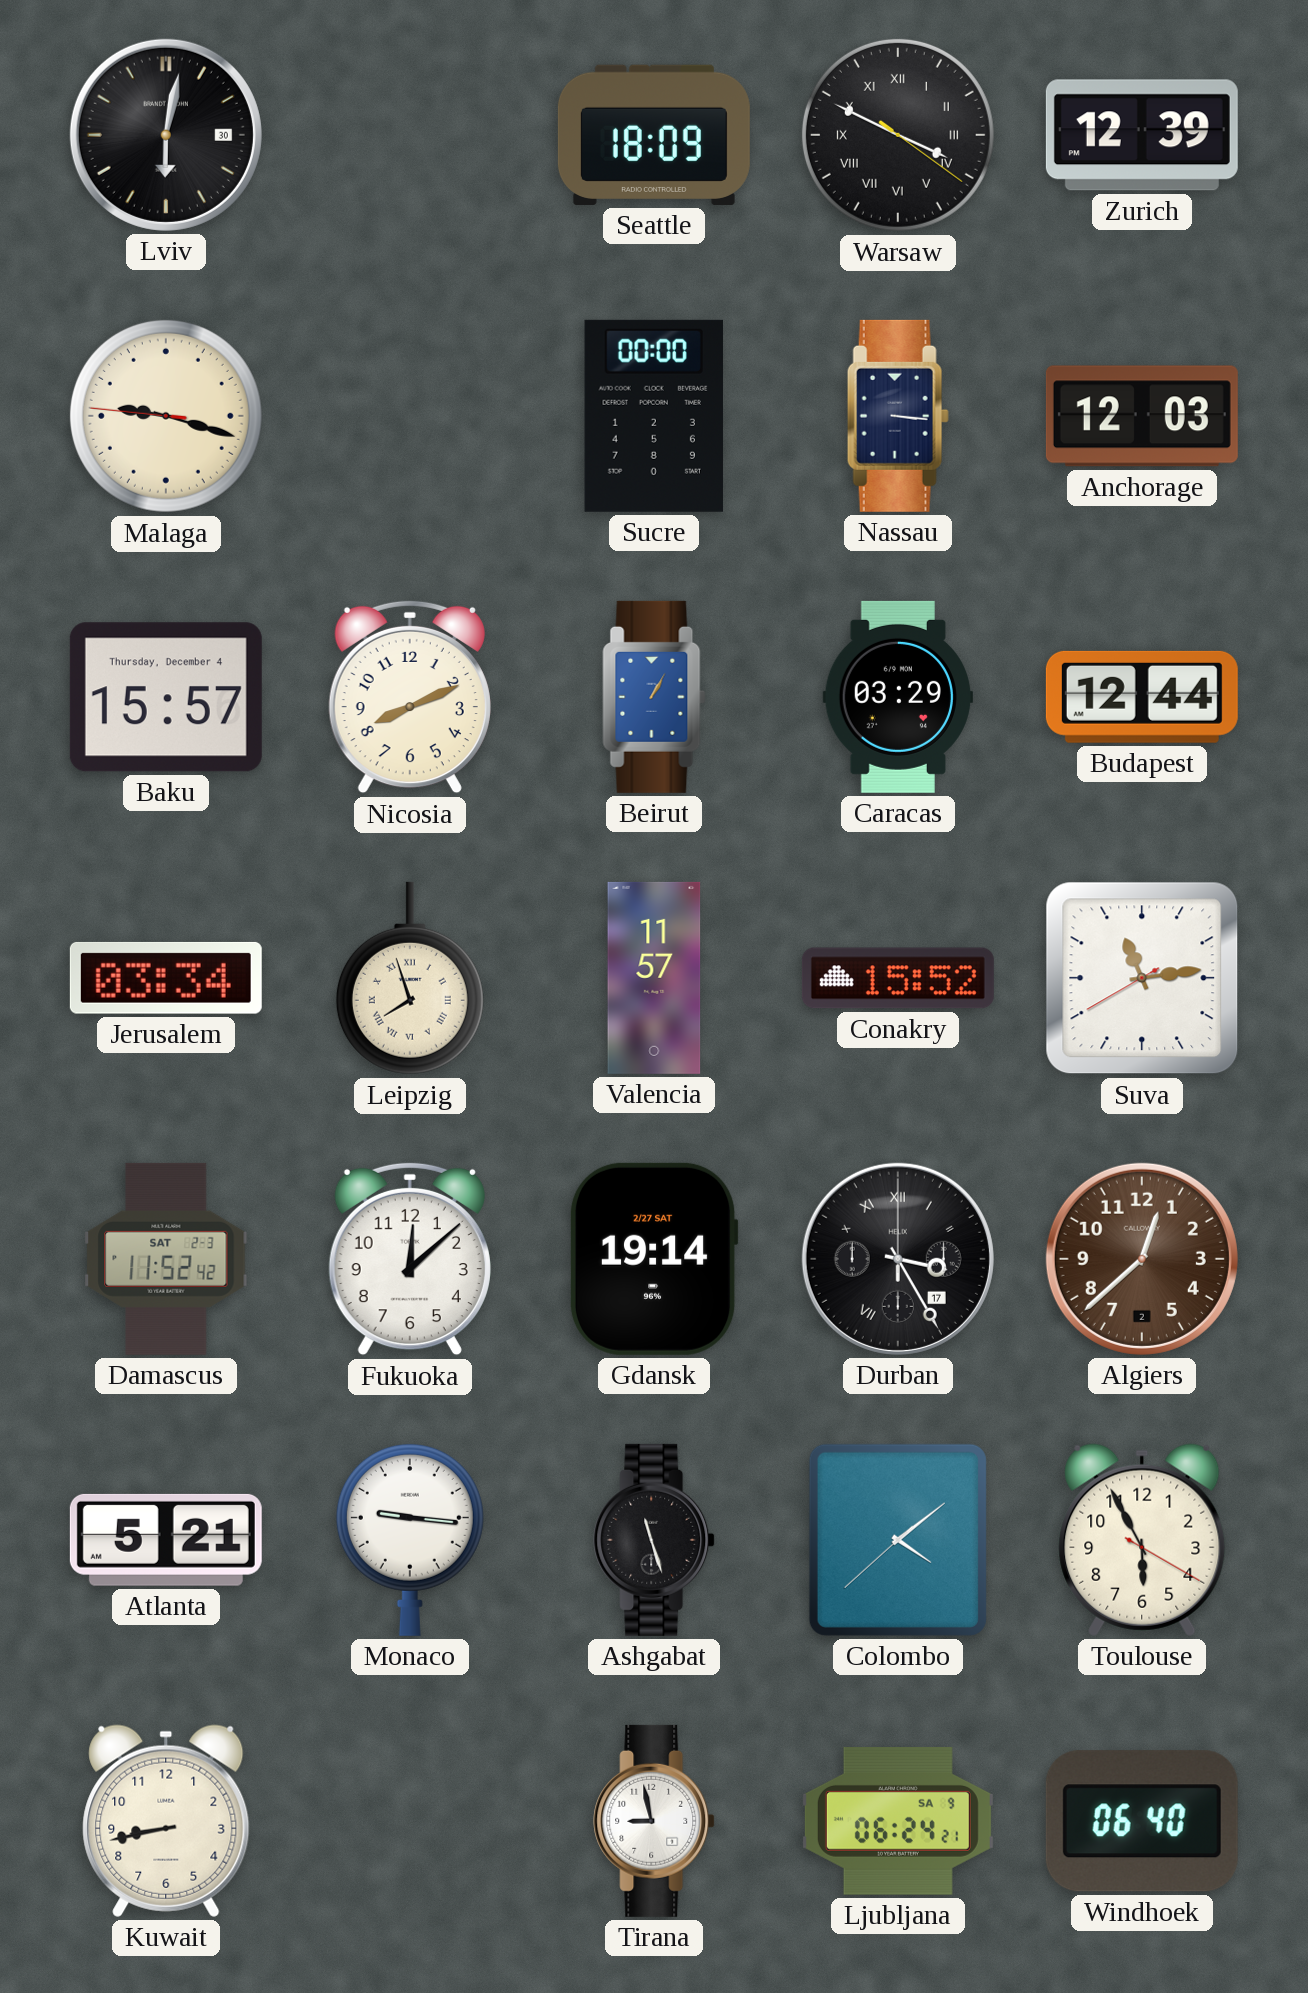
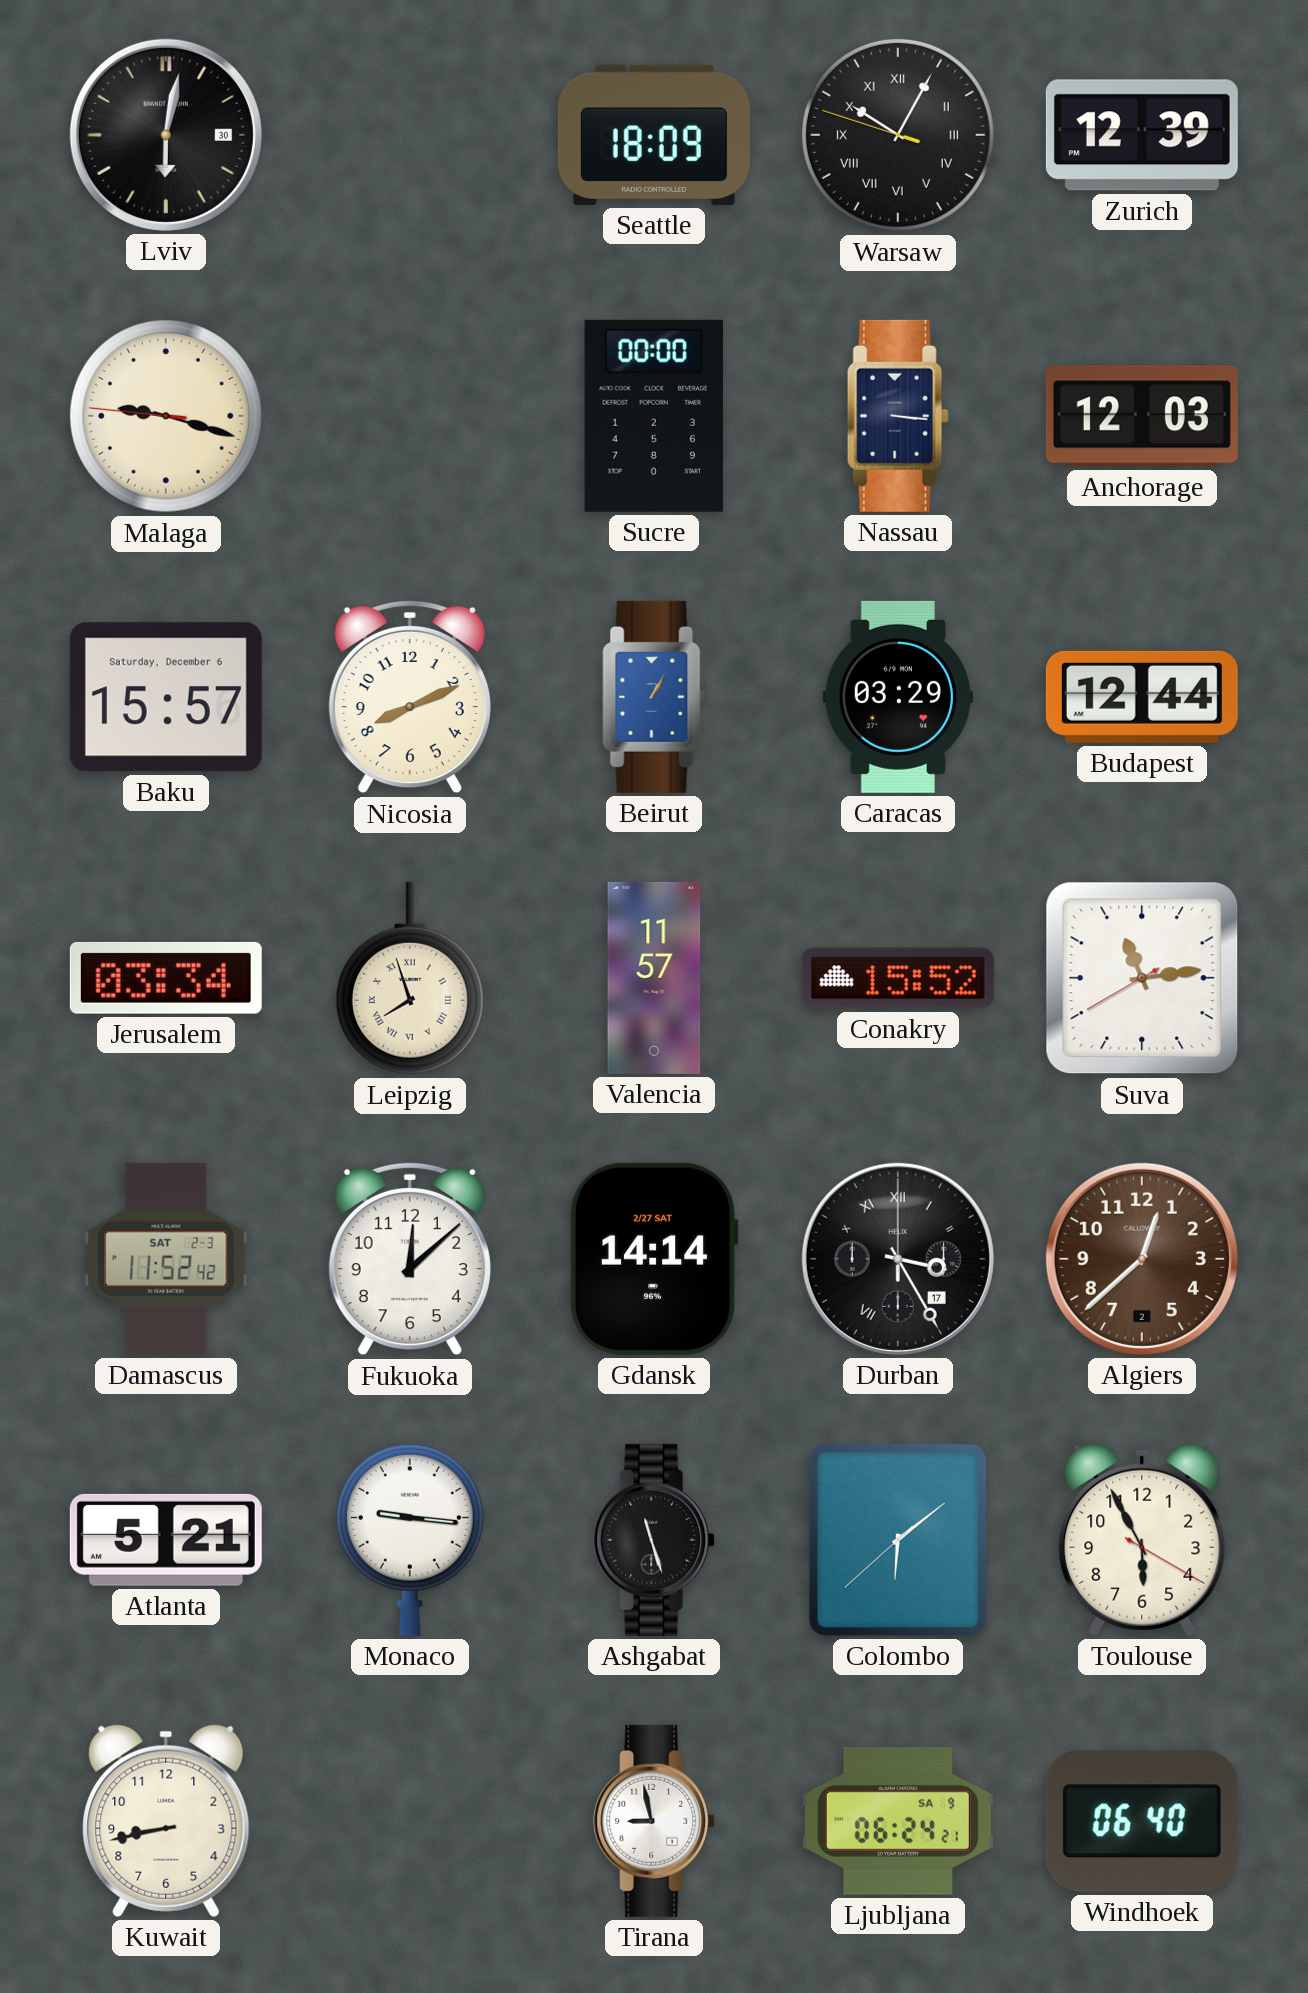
Warsaw: 3:49 -> 10:04
Baku date: Thursday, December 4 -> Saturday, December 6
Gdansk: 19:14 -> 14:14
Colombo: 4:08 -> 6:08
